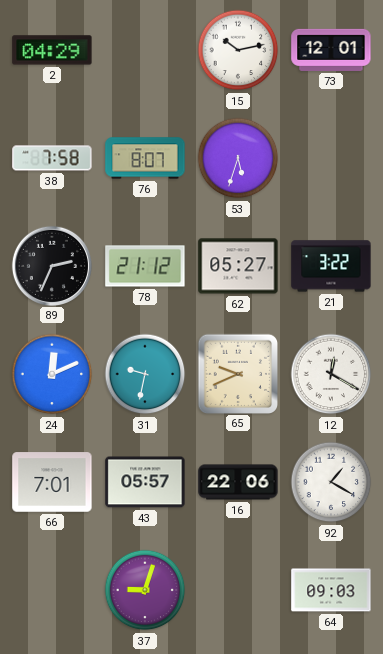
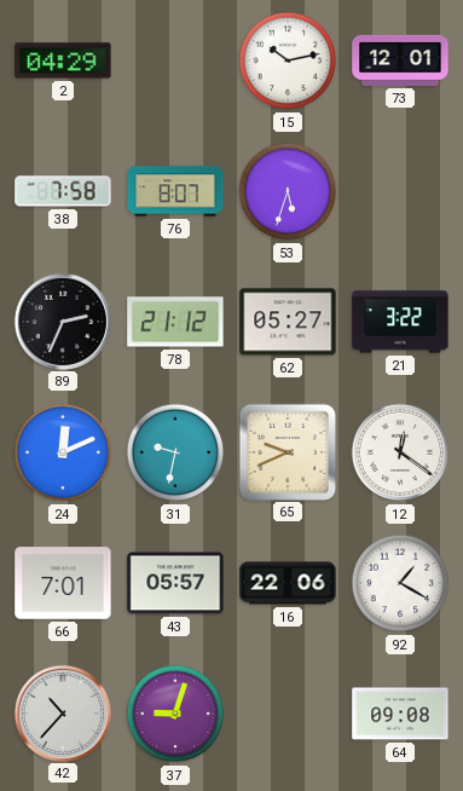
12: 12:20 -> 12:21
42: none -> 10:37
64: 09:03 -> 09:08
